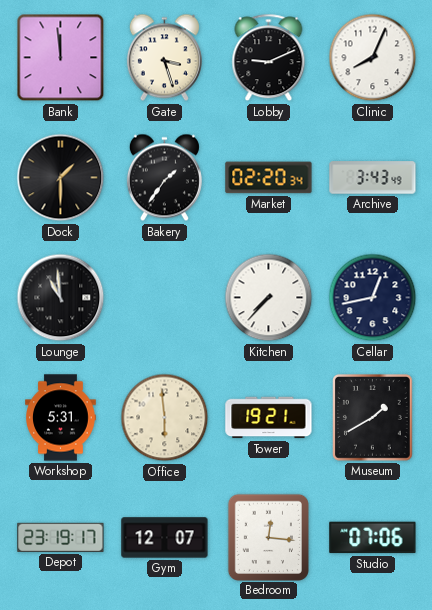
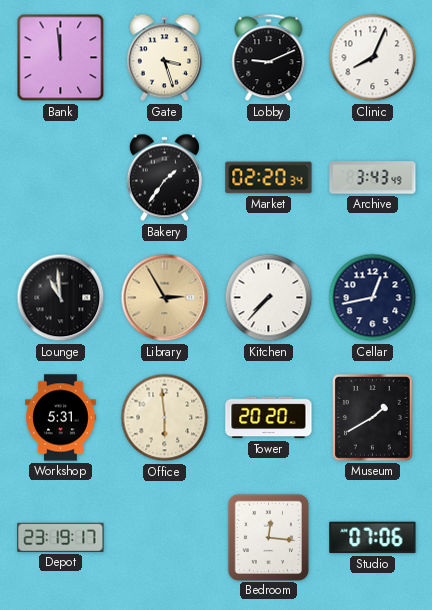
Dock: 1:30 -> none
Library: none -> 2:55
Tower: 19:21 -> 20:20
Gym: 12:07 -> none
